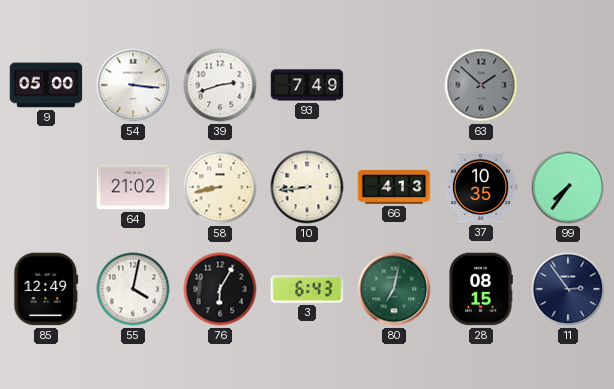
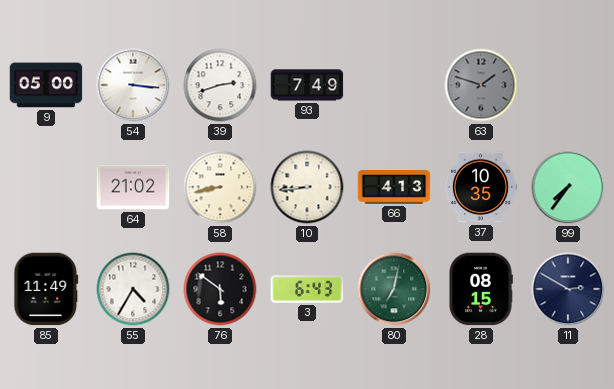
63: 1:52 -> 1:48
85: 12:49 -> 11:49
55: 4:02 -> 4:35
76: 6:05 -> 5:51
11: 2:54 -> 2:50
